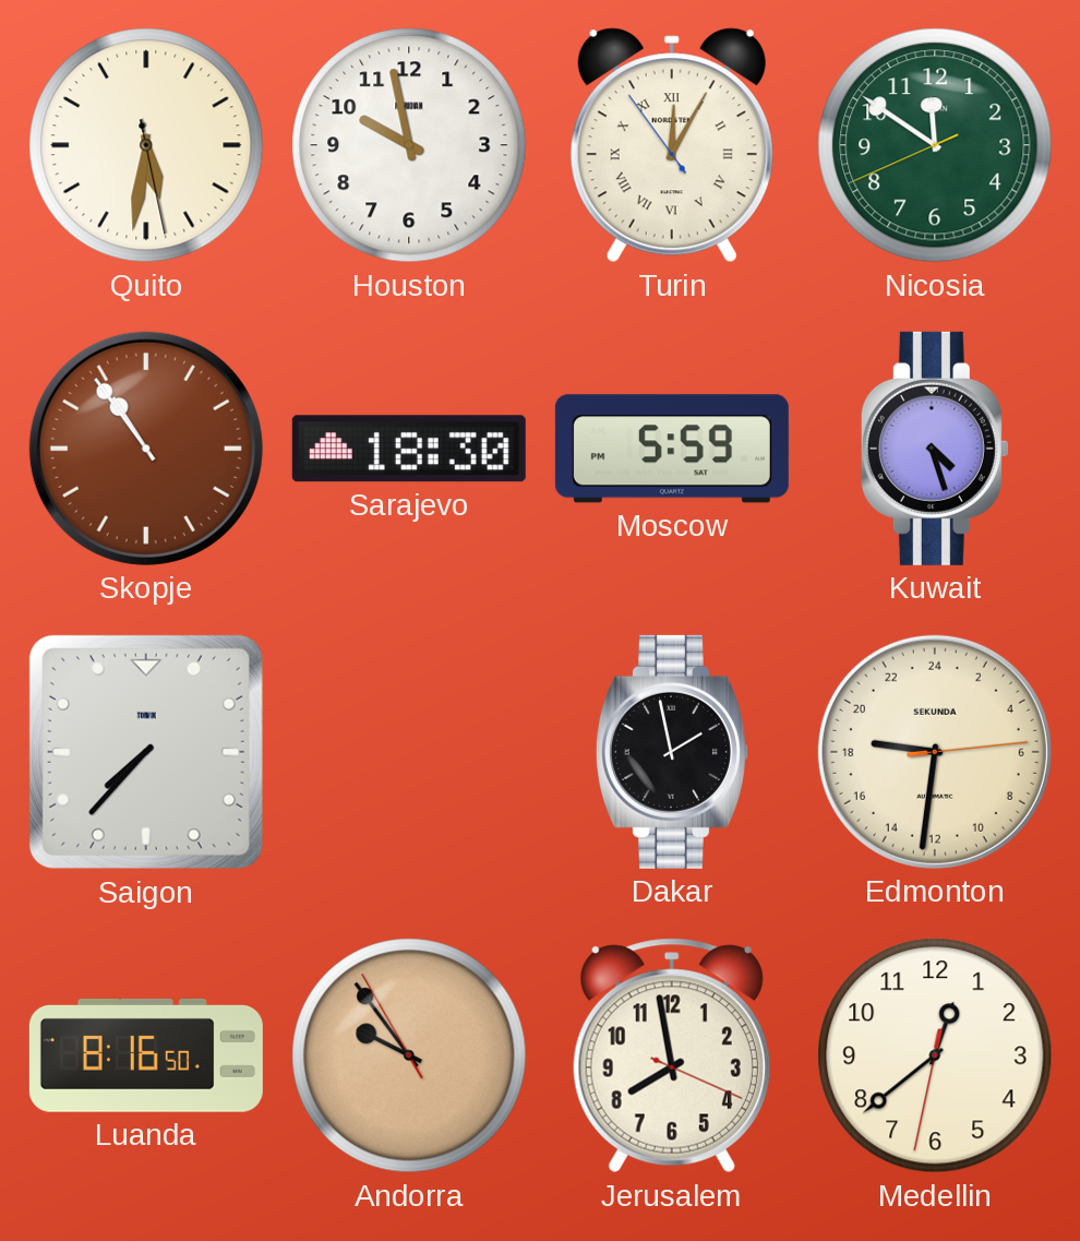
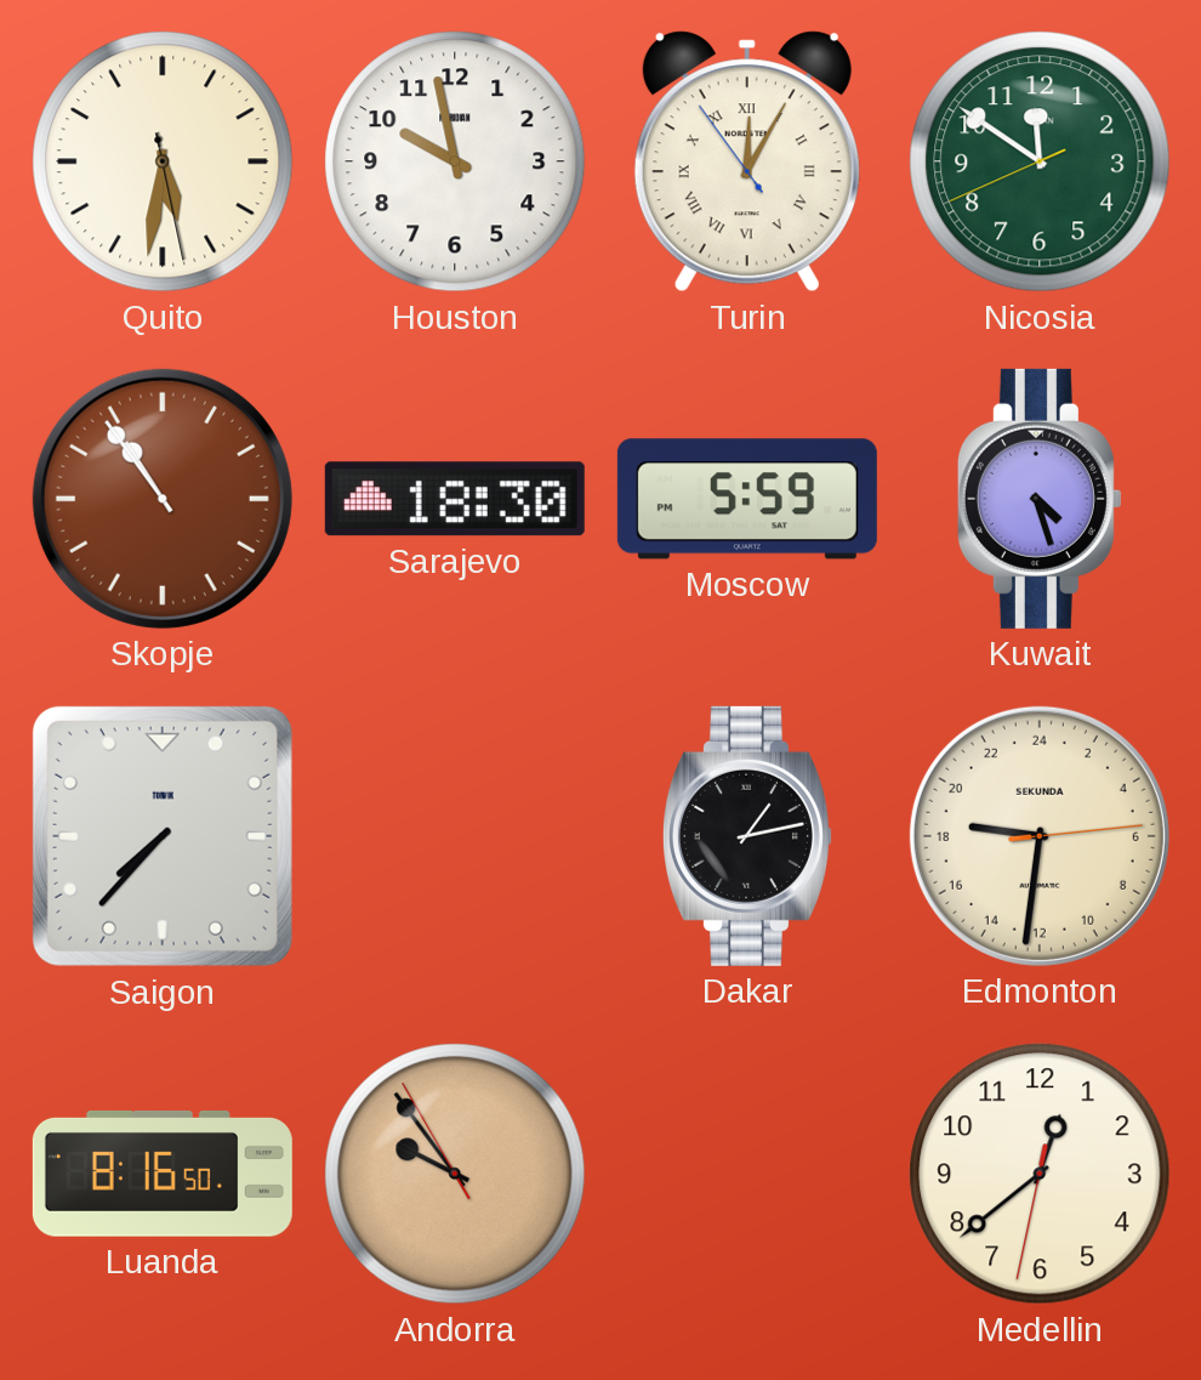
Dakar: 1:58 -> 1:13
Jerusalem: 7:58 -> none
